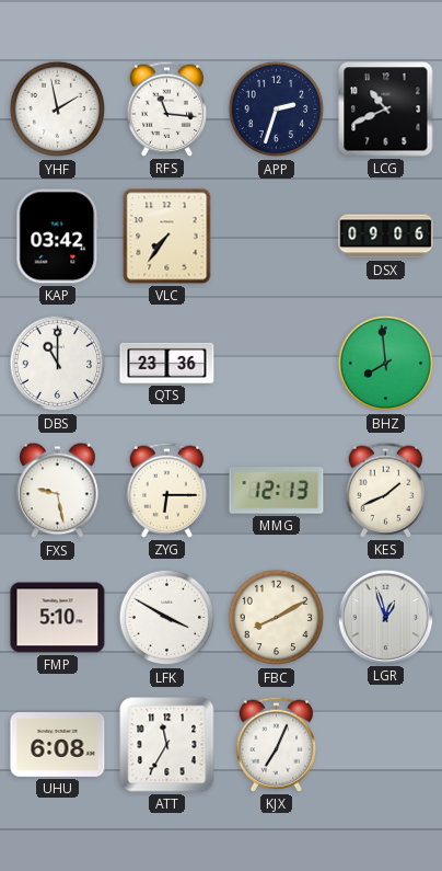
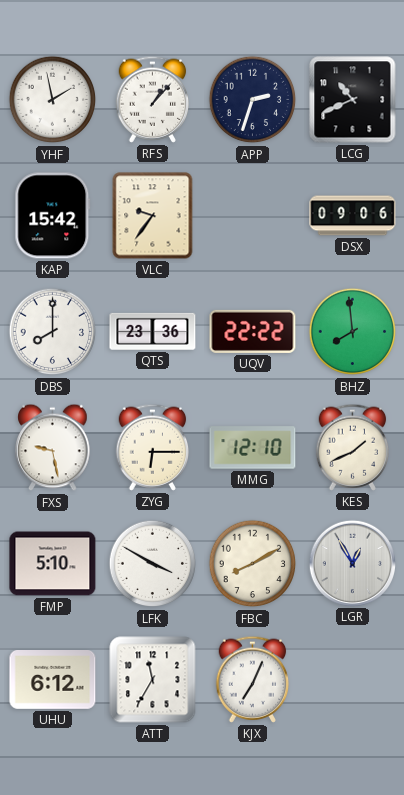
RFS: 11:16 -> 1:07
KAP: 03:42 -> 15:42
VLC: 7:36 -> 9:36
DBS: 11:00 -> 8:00
UQV: none -> 22:22
MMG: 12:13 -> 12:10
LGR: 12:57 -> 12:55
UHU: 6:08 -> 6:12
